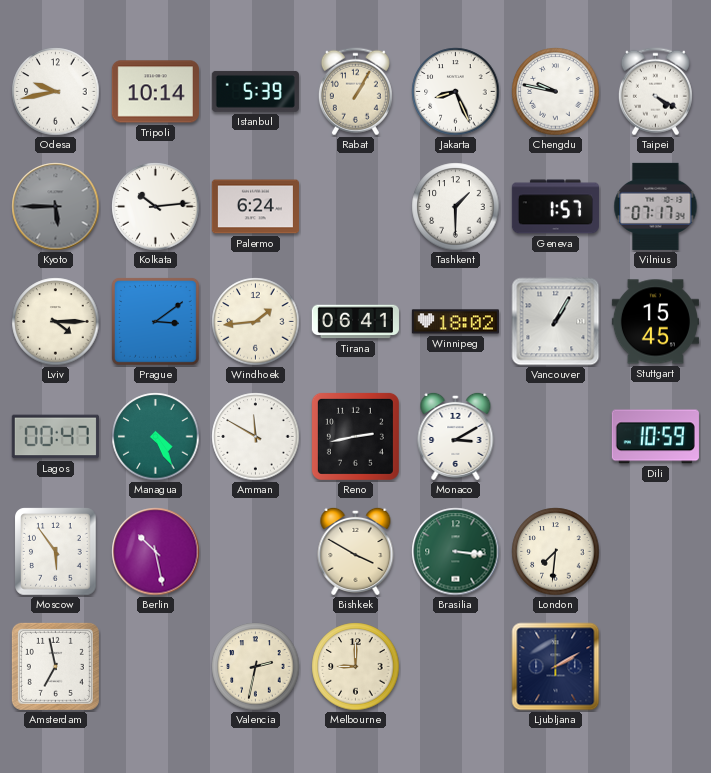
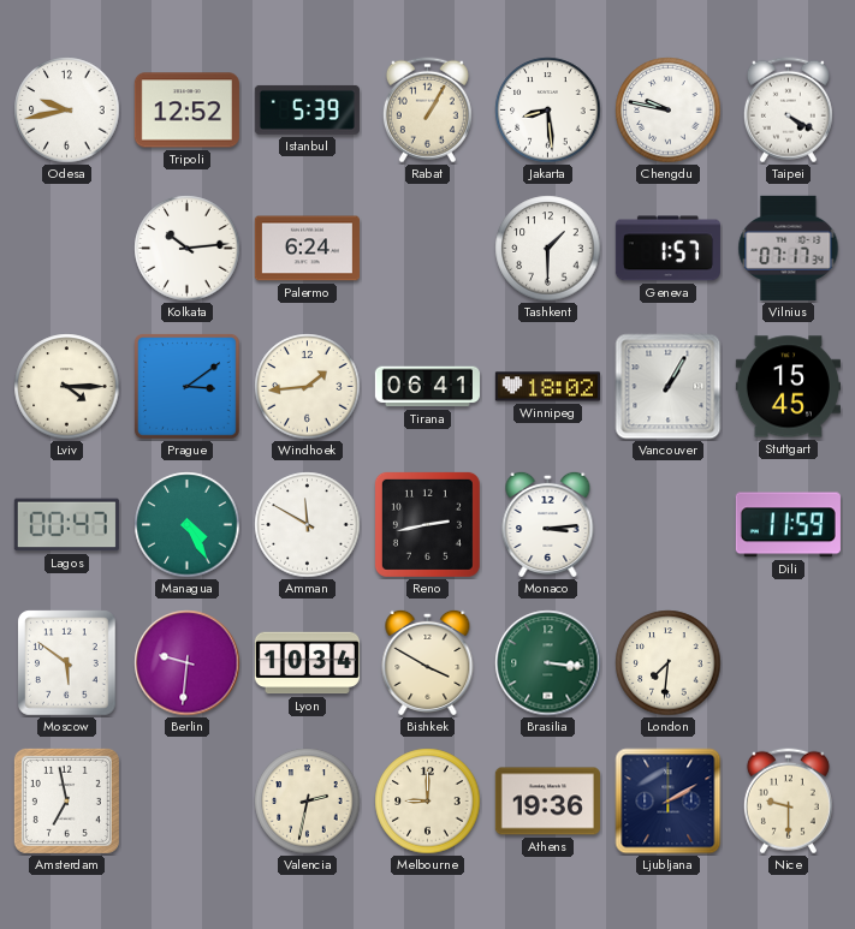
Tripoli: 10:14 -> 12:52
Jakarta: 8:26 -> 8:29
Kyoto: 5:45 -> none
Monaco: 3:10 -> 3:14
Dili: 10:59 -> 11:59
Moscow: 5:54 -> 5:51
Berlin: 10:28 -> 9:31
Lyon: none -> 10:34
Athens: none -> 19:36
Nice: none -> 9:30
